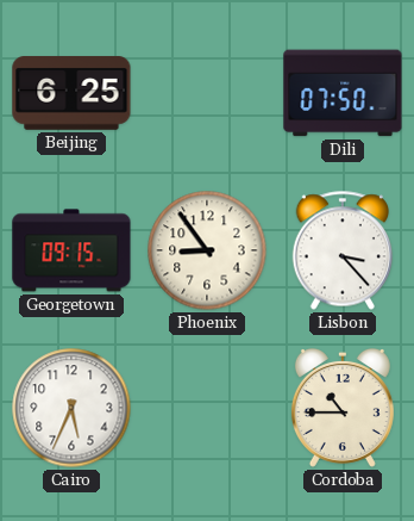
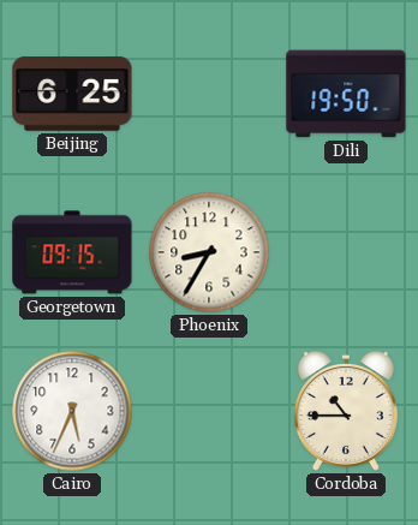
Dili: 07:50 -> 19:50
Phoenix: 8:54 -> 8:35
Lisbon: 3:23 -> none
